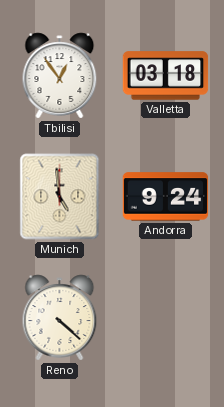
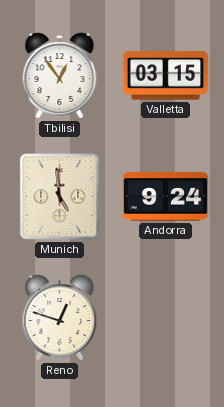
Valletta: 03:18 -> 03:15
Reno: 4:22 -> 12:48
